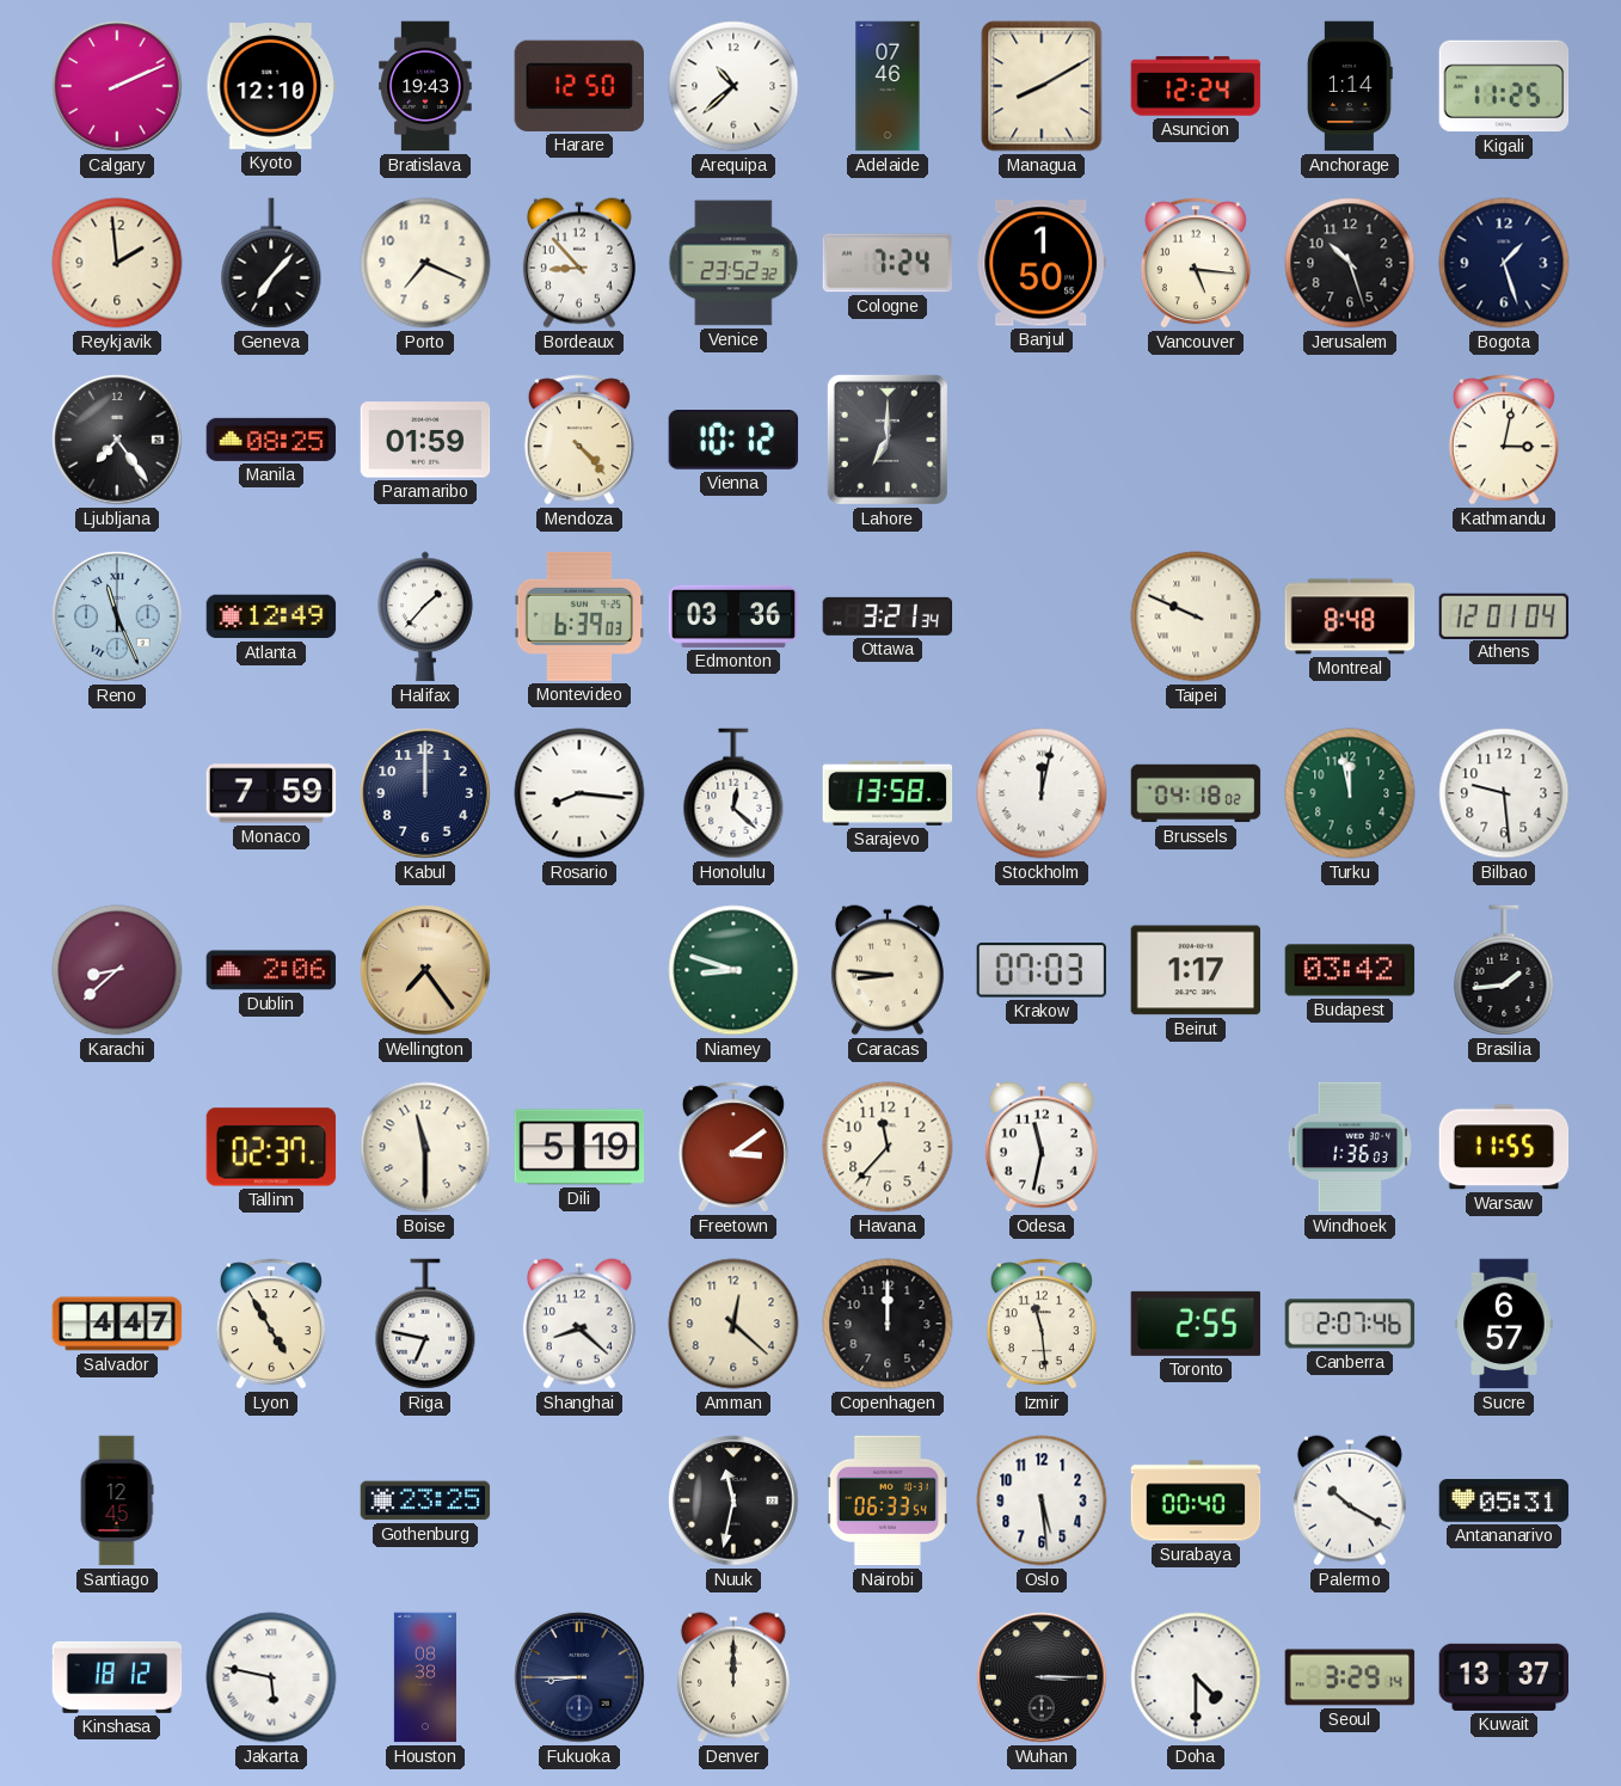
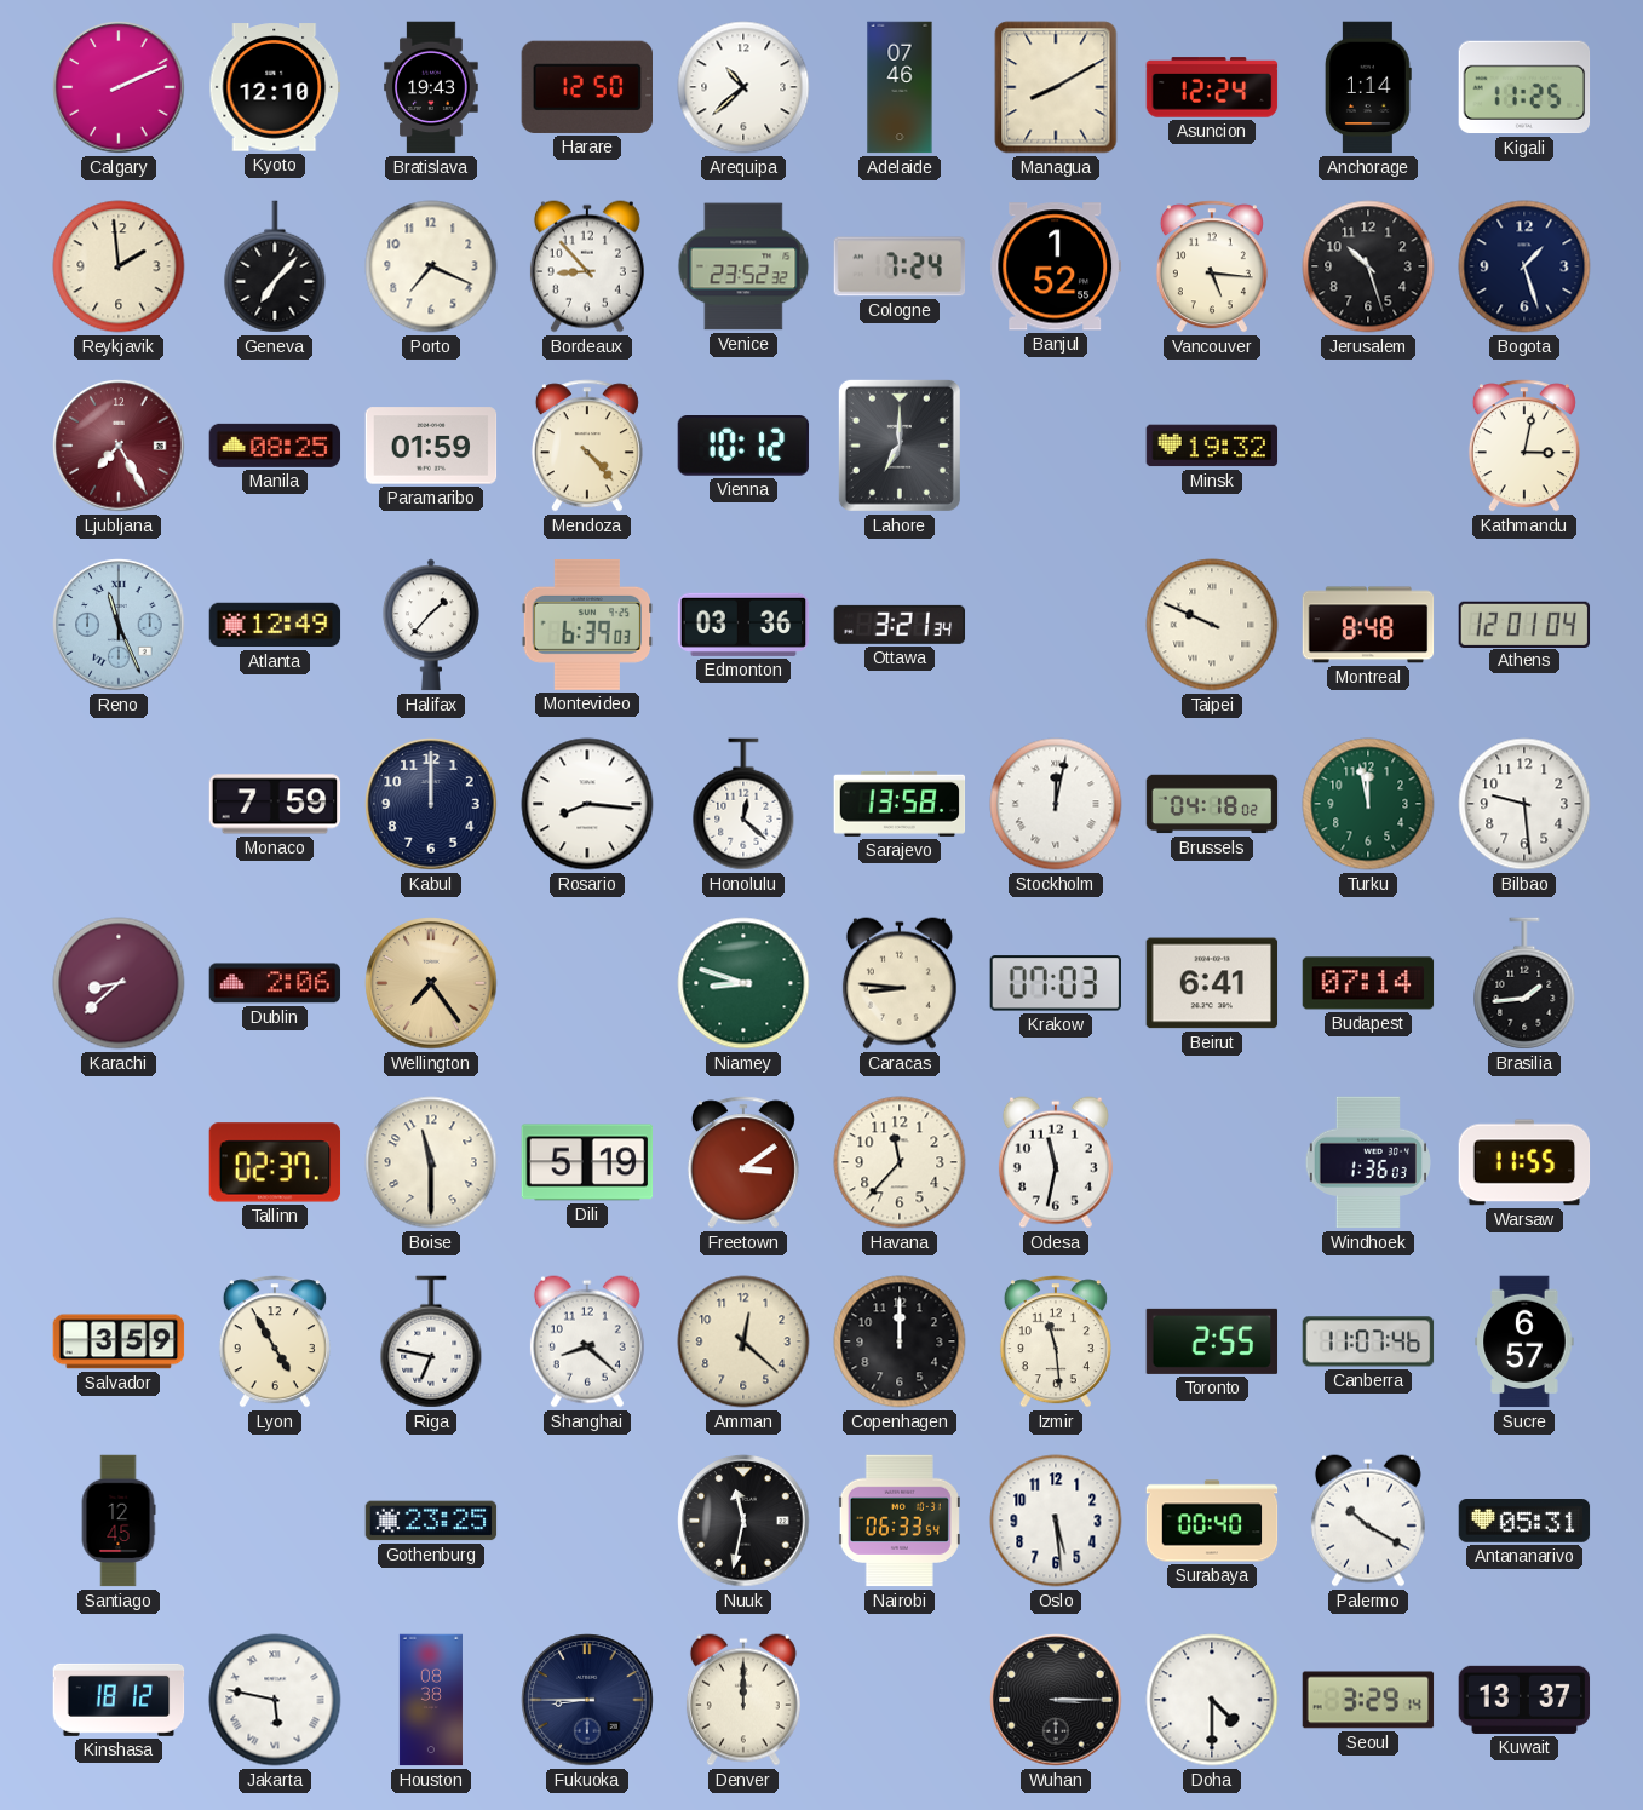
Banjul: 1:50 -> 1:52
Ljubljana: 7:24 -> 7:25
Ljubljana dial: black -> burgundy
Minsk: none -> 19:32
Beirut: 1:17 -> 6:41
Budapest: 03:42 -> 07:14
Salvador: 4:47 -> 3:59
Canberra: 2:07 -> 11:07
